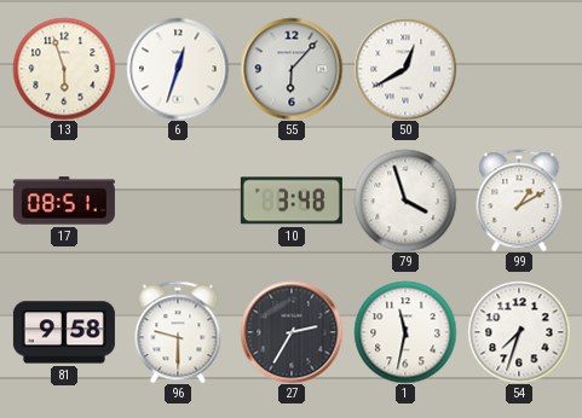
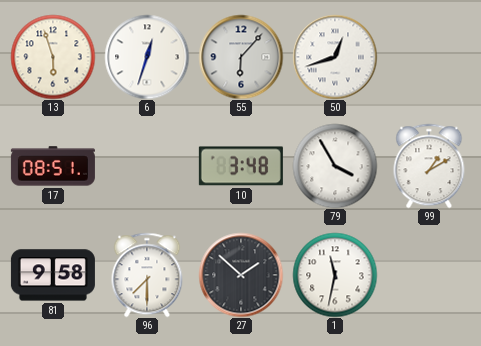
50: 12:40 -> 12:42
79: 3:57 -> 3:55
96: 9:30 -> 7:30
27: 2:35 -> 1:52
54: 7:33 -> none
